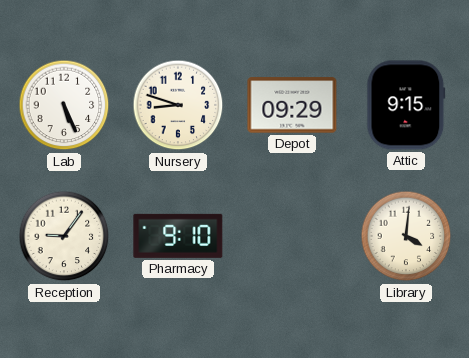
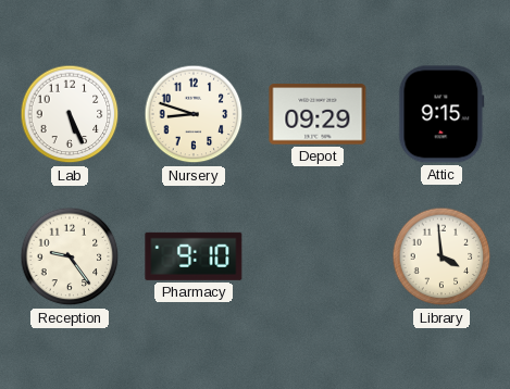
Reception: 9:06 -> 9:24
Library: 4:01 -> 3:59
